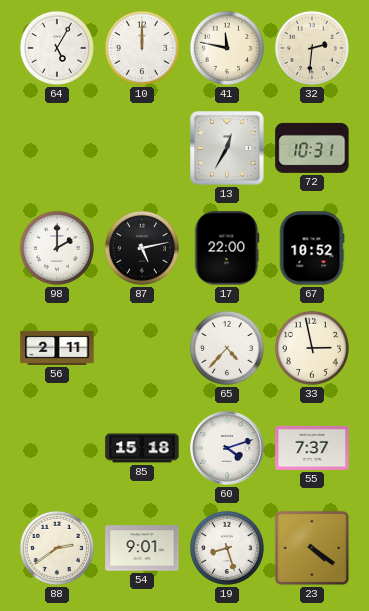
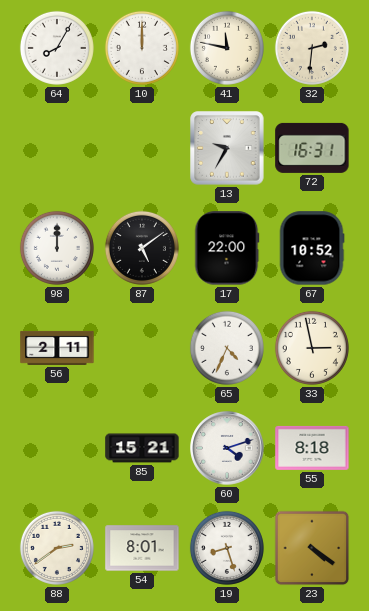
64: 5:05 -> 8:05
13: 12:35 -> 9:35
72: 10:31 -> 16:31
98: 2:00 -> 12:00
87: 5:13 -> 5:09
65: 4:37 -> 4:34
85: 15:18 -> 15:21
55: 7:37 -> 8:18
54: 9:01 -> 8:01
